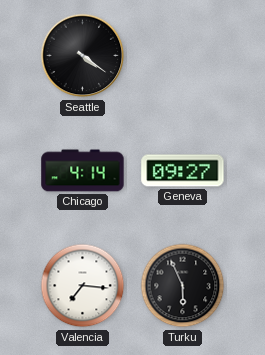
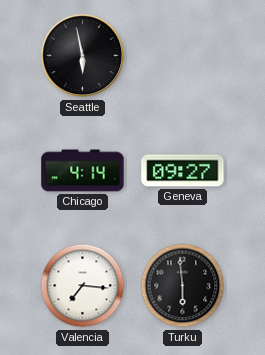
Seattle: 4:21 -> 5:58
Turku: 5:56 -> 5:59
